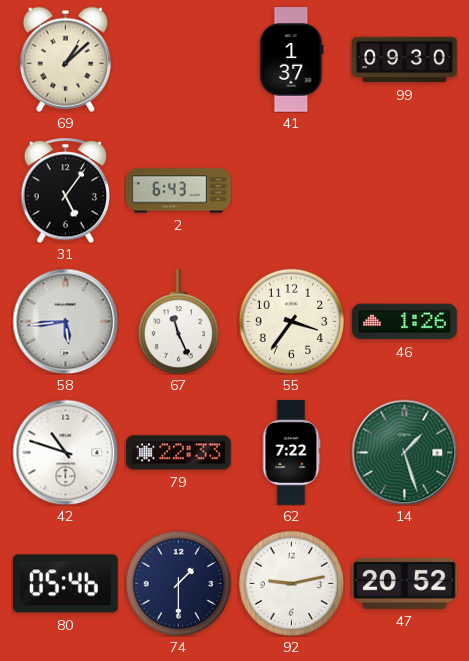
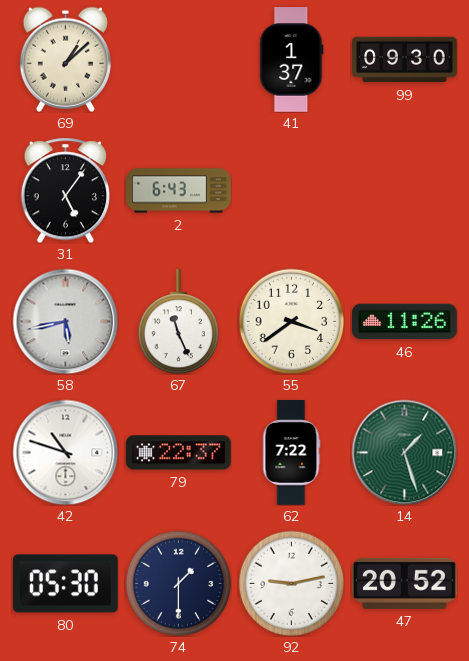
58: 5:44 -> 5:43
55: 3:36 -> 3:39
46: 1:26 -> 11:26
79: 22:33 -> 22:37
80: 05:46 -> 05:30
